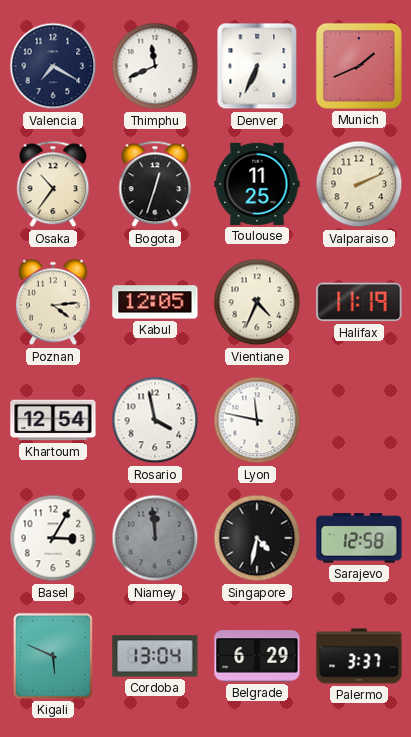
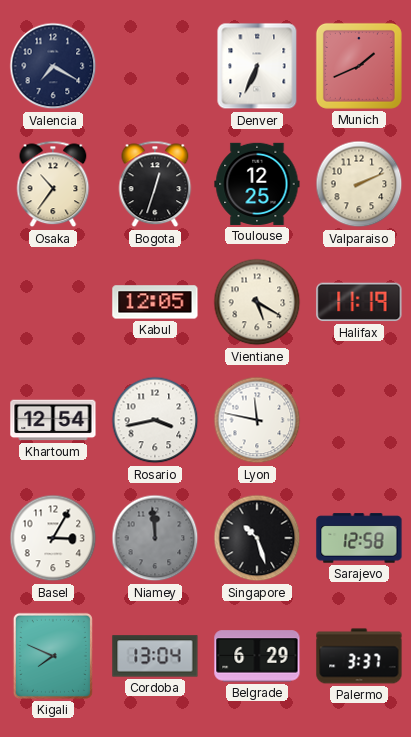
Thimphu: 11:41 -> none
Toulouse: 11:25 -> 12:25
Poznan: 4:14 -> none
Vientiane: 4:34 -> 5:20
Rosario: 3:58 -> 3:43
Singapore: 4:32 -> 10:27
Kigali: 5:49 -> 7:49
